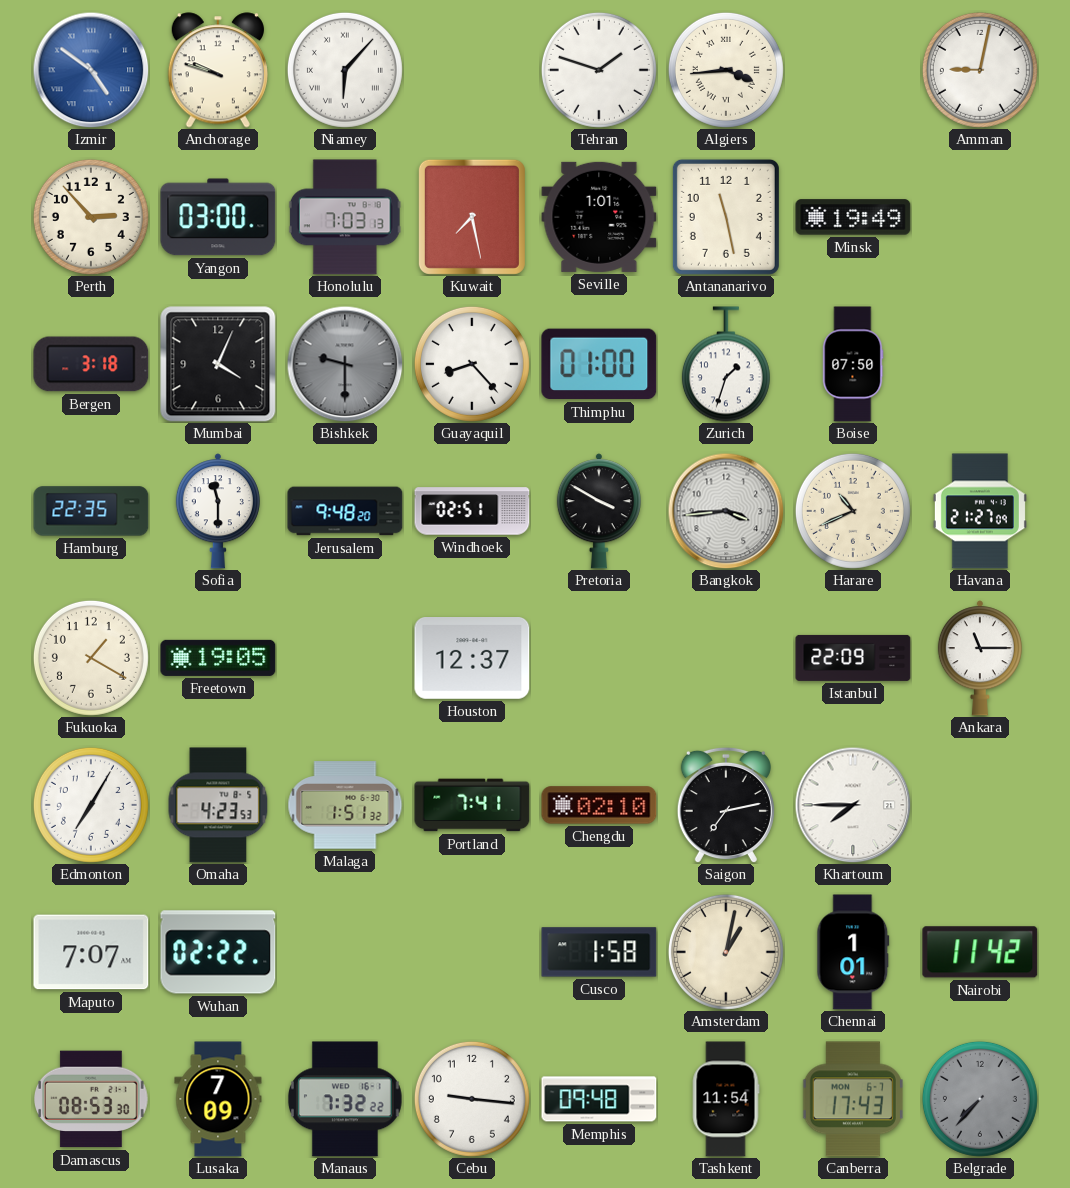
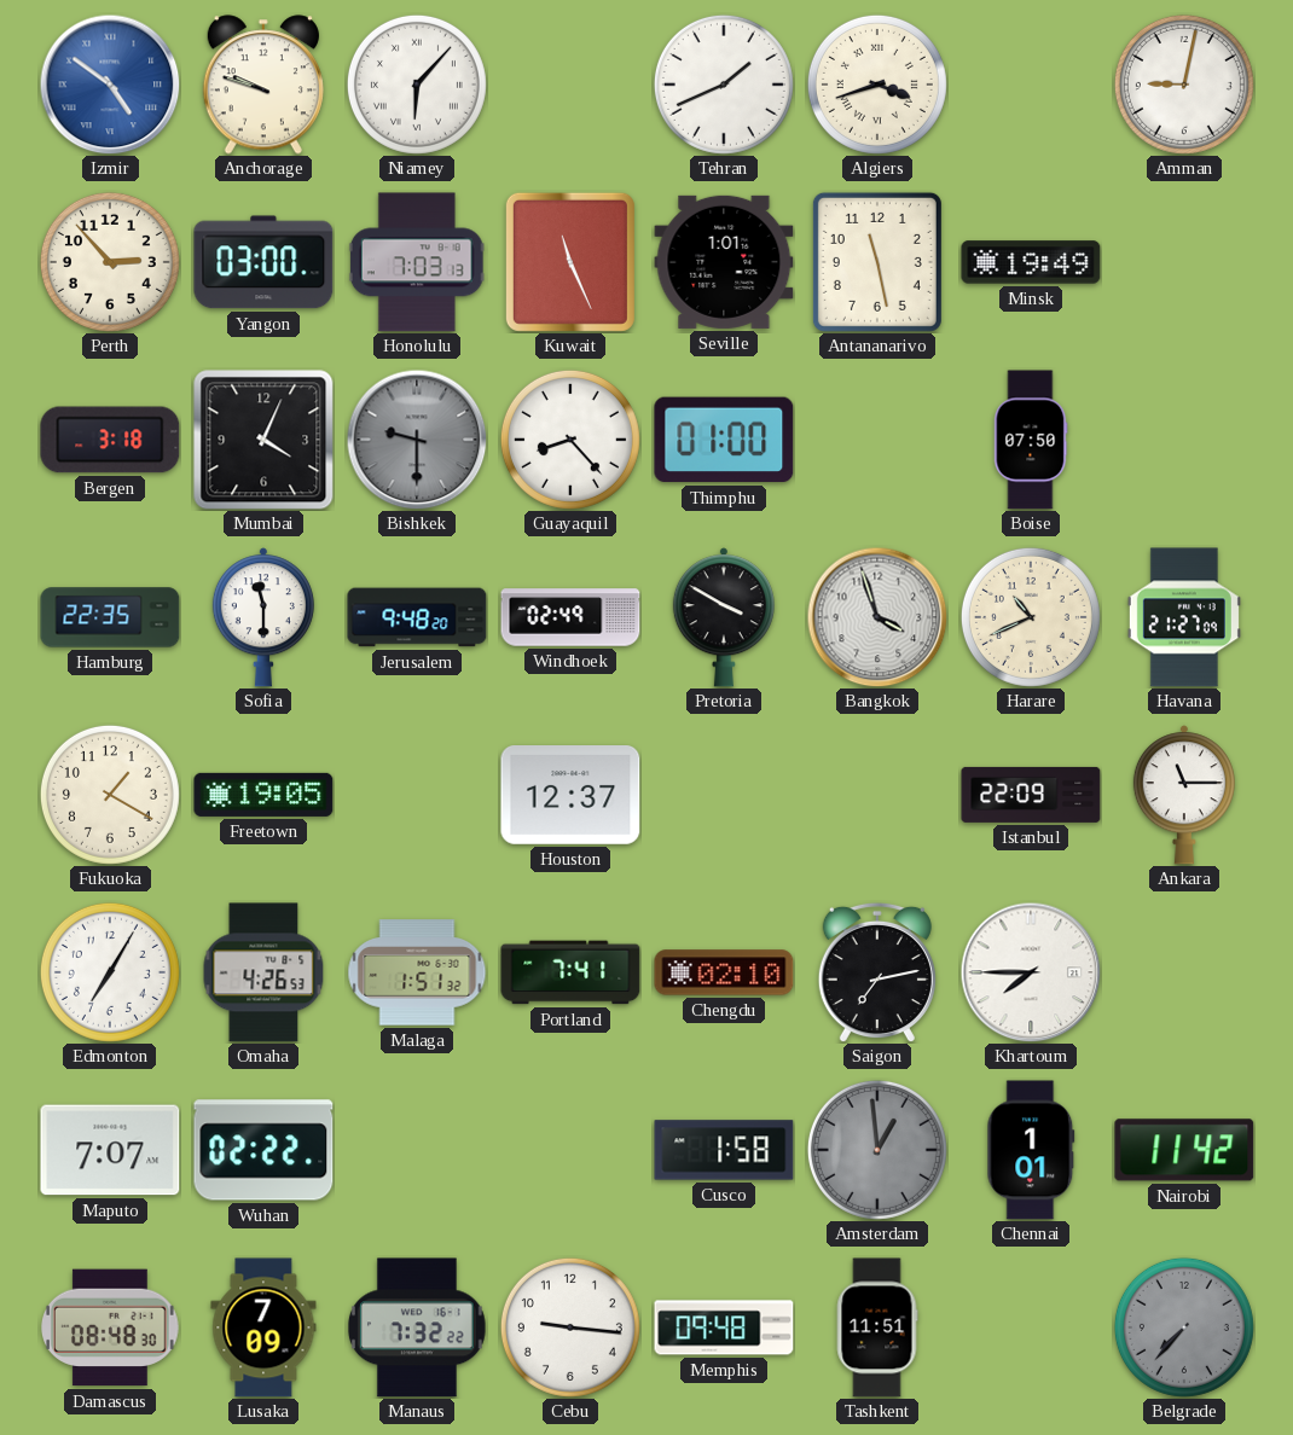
Tehran: 1:48 -> 1:41
Algiers: 3:44 -> 3:42
Kuwait: 7:28 -> 11:26
Zurich: 1:33 -> none
Windhoek: 02:51 -> 02:49
Bangkok: 3:44 -> 3:57
Omaha: 4:23 -> 4:26
Amsterdam: 1:02 -> 12:59
Amsterdam dial: cream -> grey
Damascus: 08:53 -> 08:48
Tashkent: 11:54 -> 11:51
Canberra: 17:43 -> none
